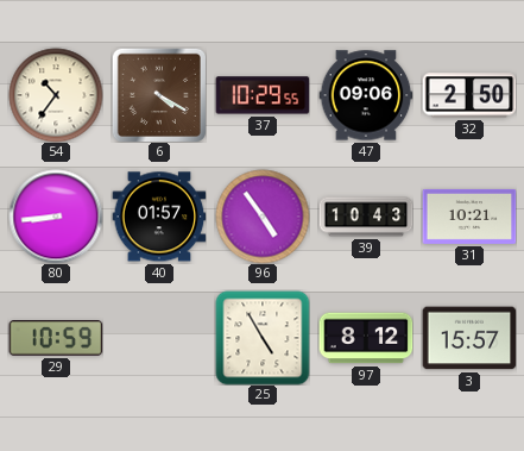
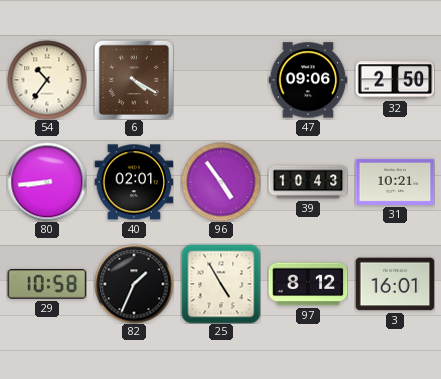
37: 10:29 -> none
40: 01:57 -> 02:01
29: 10:59 -> 10:58
82: none -> 1:34
3: 15:57 -> 16:01
